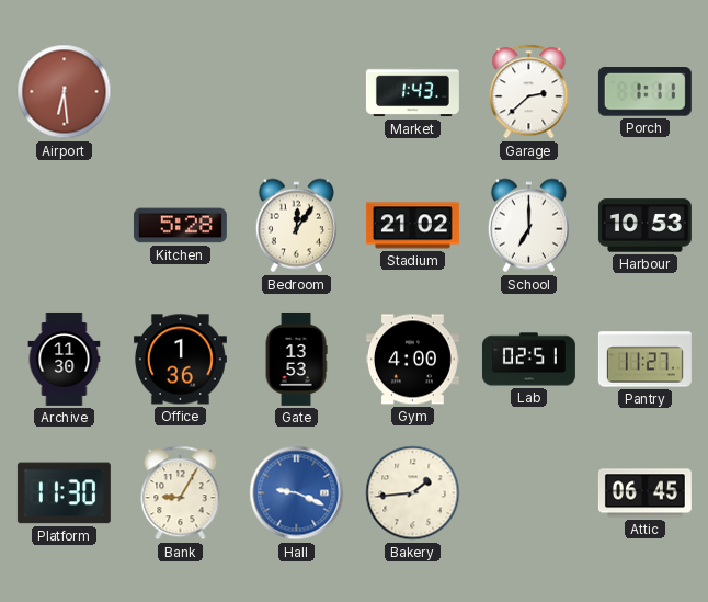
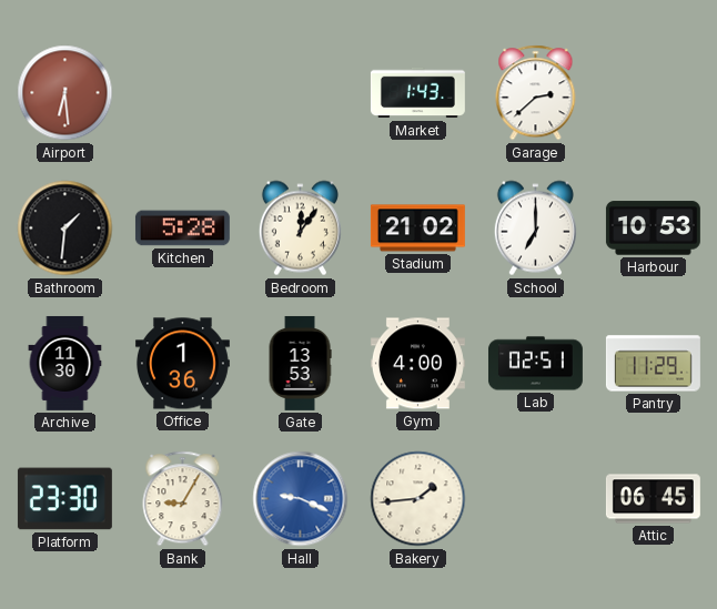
Porch: 1:11 -> none
Bathroom: none -> 1:31
Pantry: 11:27 -> 11:29
Platform: 11:30 -> 23:30
